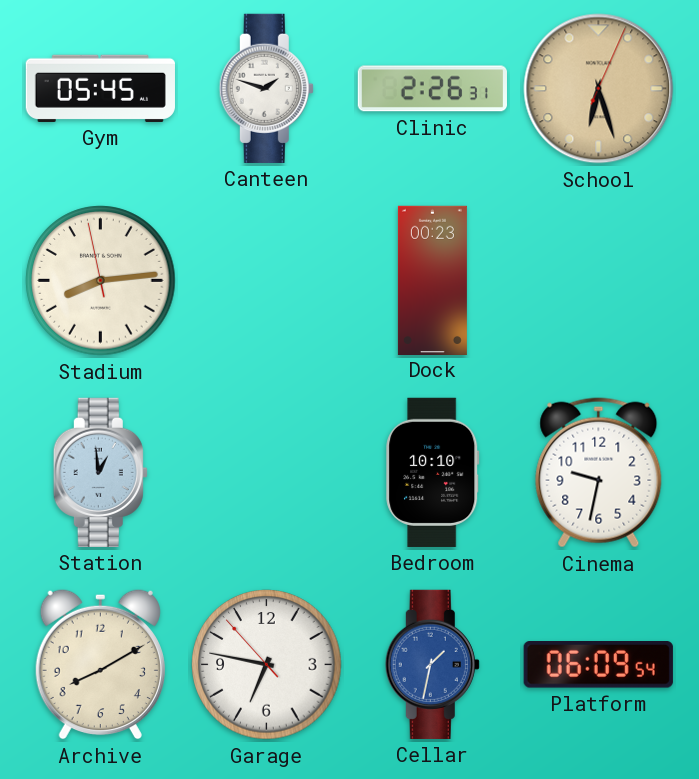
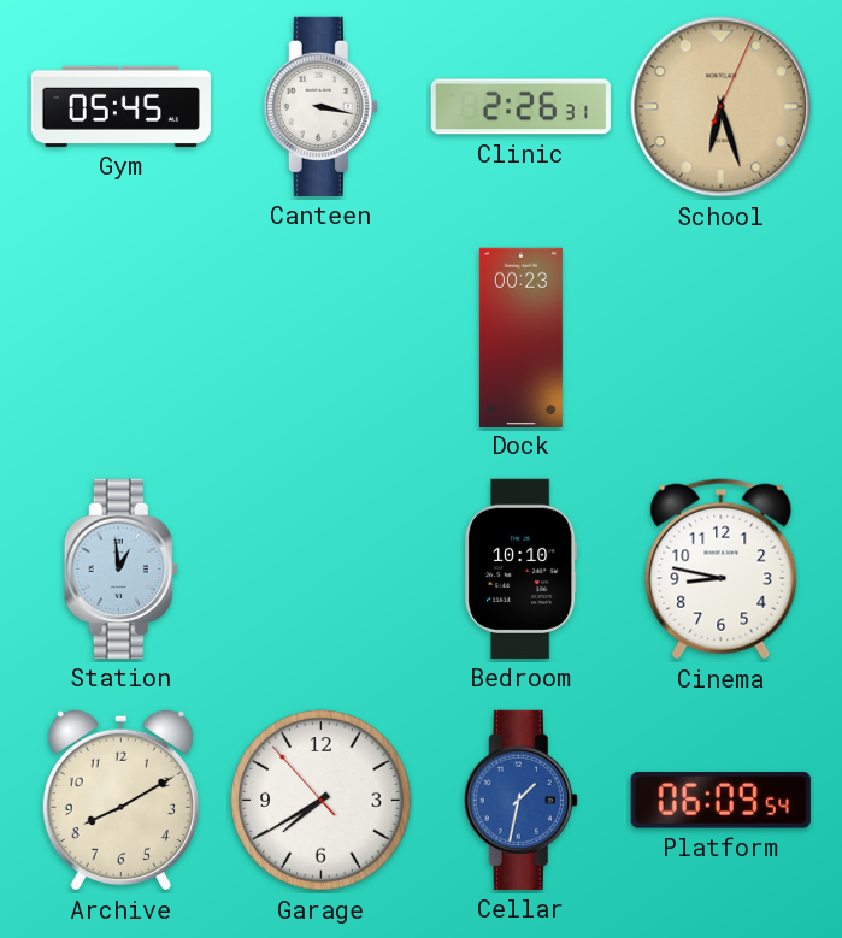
Canteen: 1:48 -> 3:17
Stadium: 8:13 -> none
Cinema: 9:32 -> 8:47
Garage: 6:46 -> 7:39
